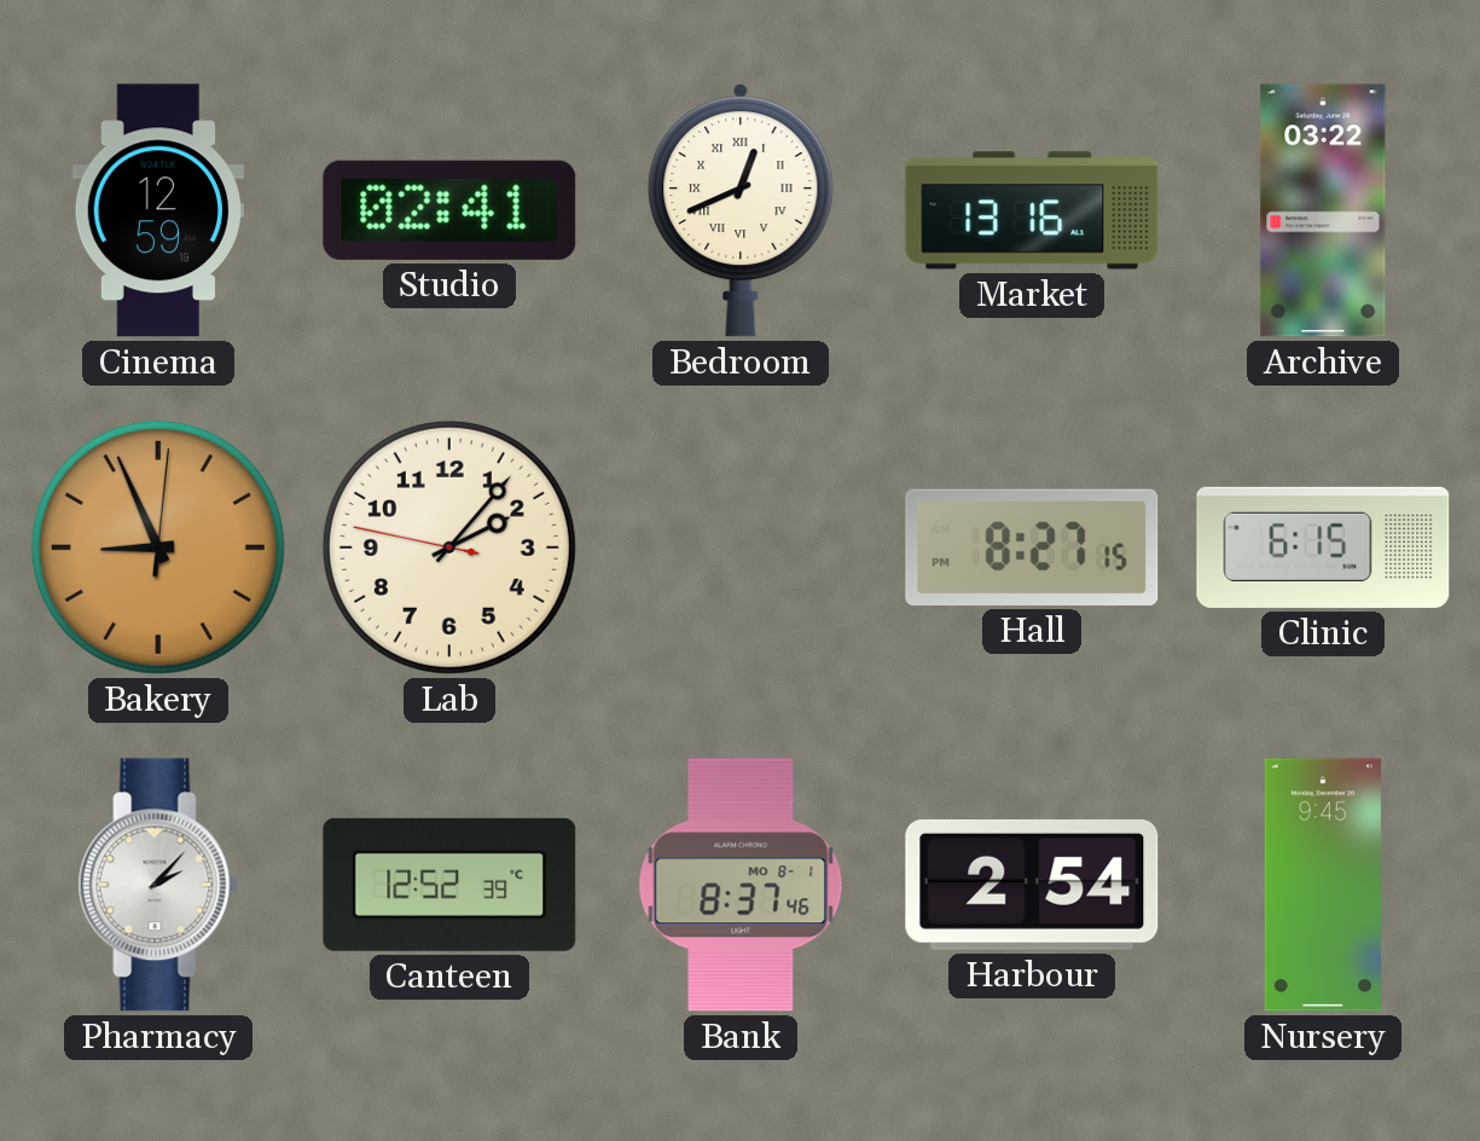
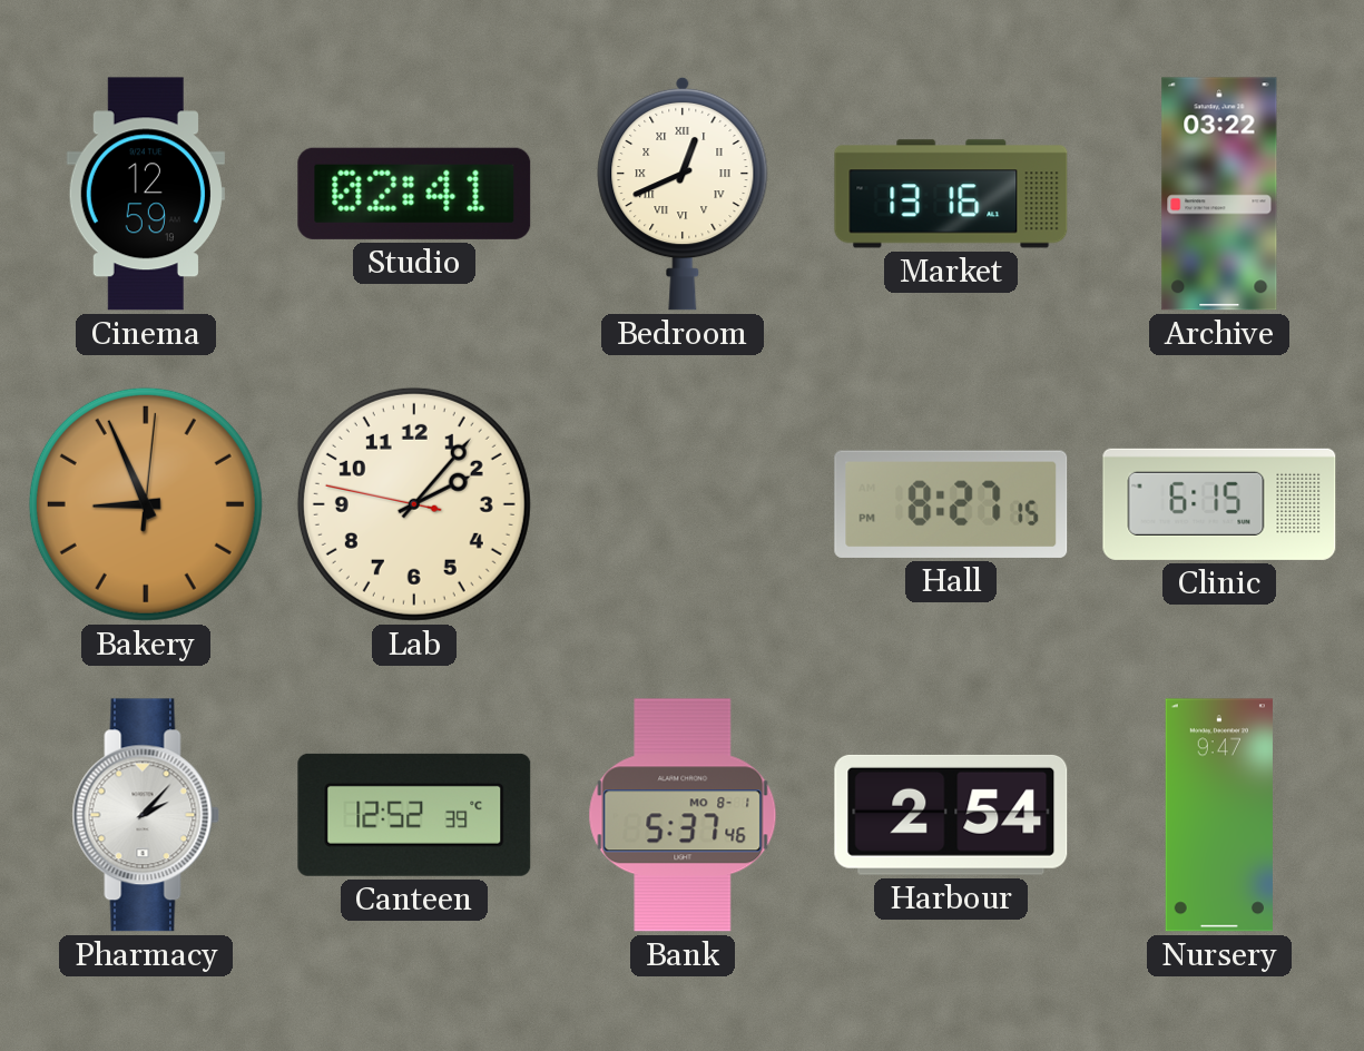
Bank: 8:37 -> 5:37
Nursery: 9:45 -> 9:47
